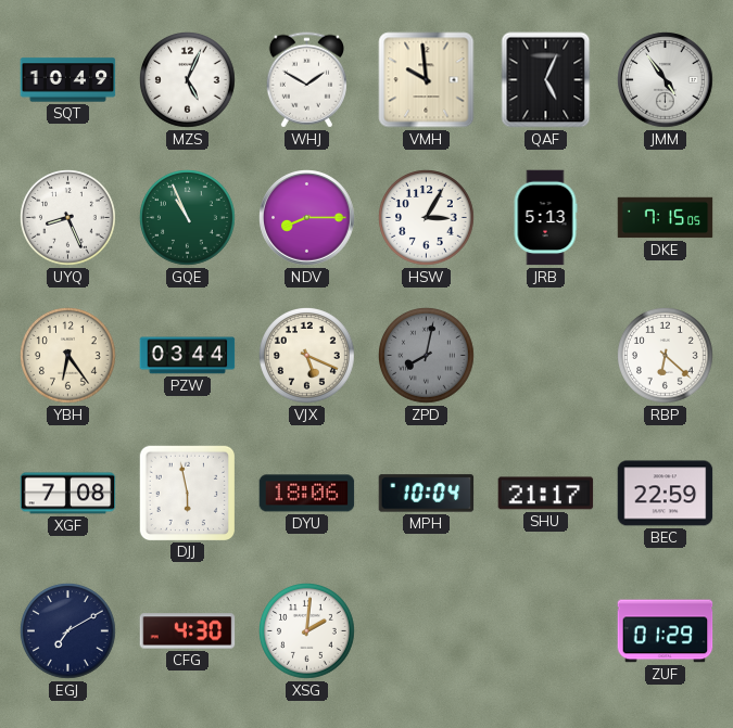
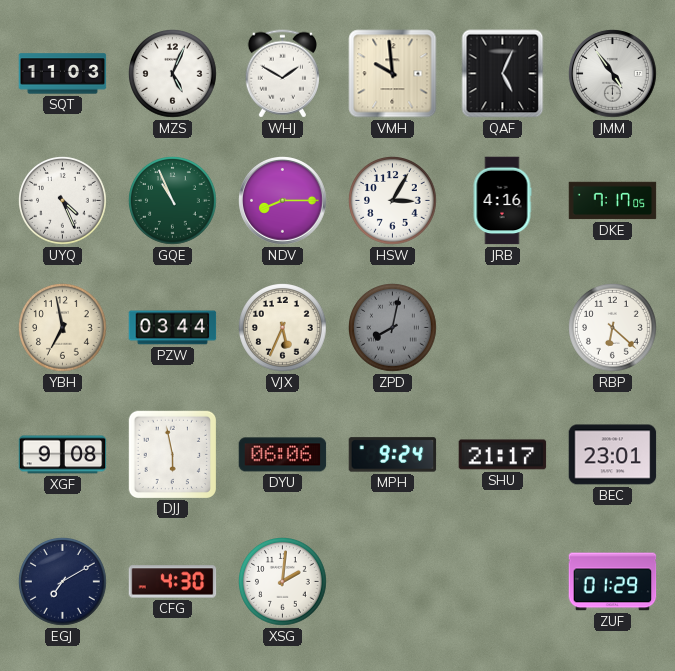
SQT: 10:49 -> 11:03
UYQ: 8:26 -> 4:26
JRB: 5:13 -> 4:16
DKE: 7:15 -> 7:17
YBH: 6:24 -> 6:58
VJX: 5:19 -> 5:34
XGF: 7:08 -> 9:08
DYU: 18:06 -> 06:06
MPH: 10:04 -> 9:24
BEC: 22:59 -> 23:01
